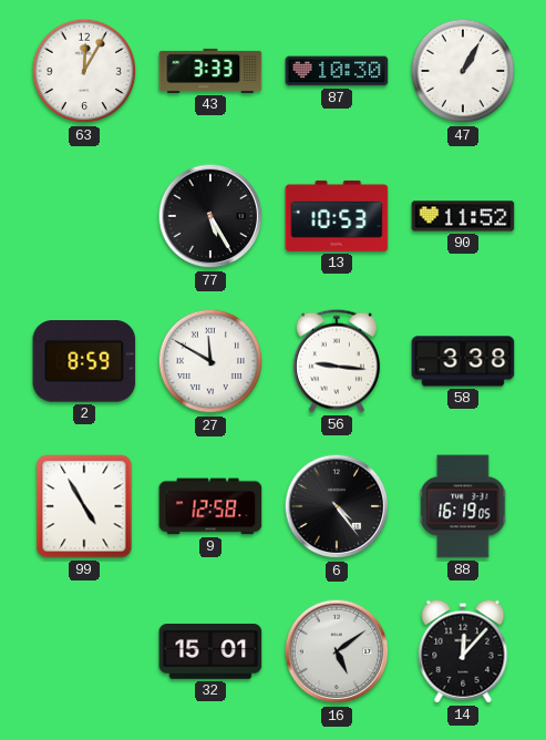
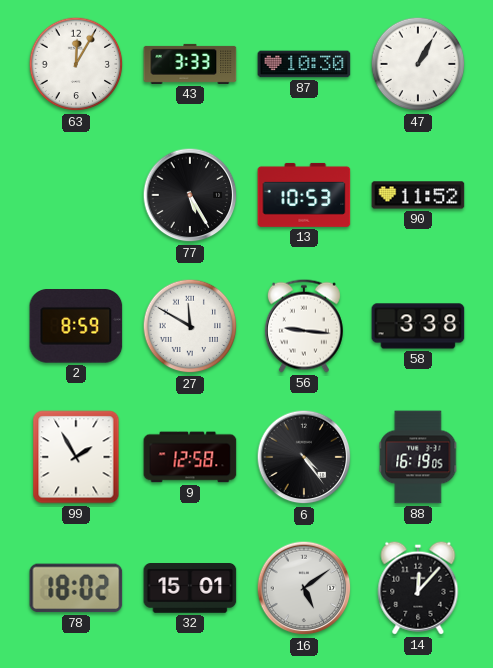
99: 4:55 -> 1:55
78: none -> 18:02
